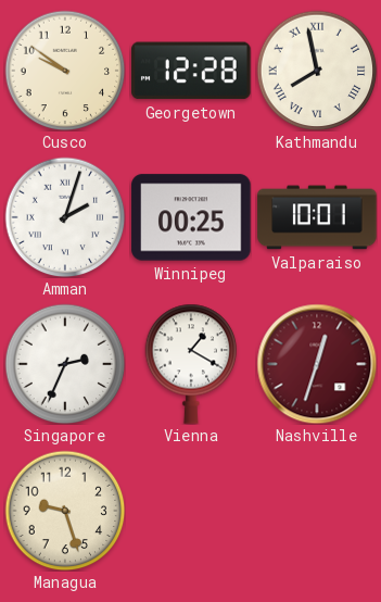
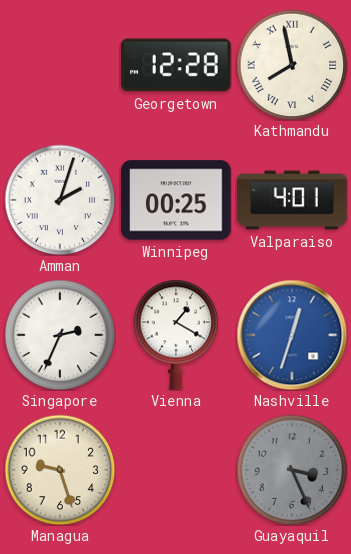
Cusco: 9:51 -> none
Valparaiso: 10:01 -> 4:01
Nashville dial: burgundy -> blue
Guayaquil: none -> 3:26
